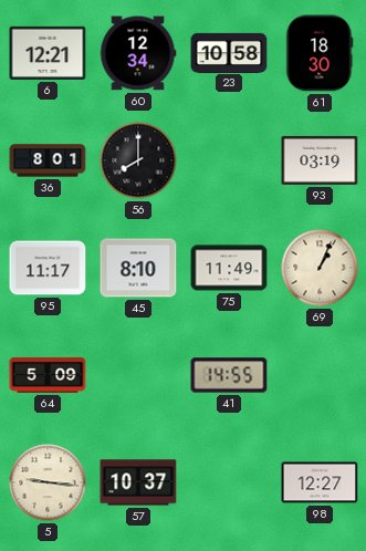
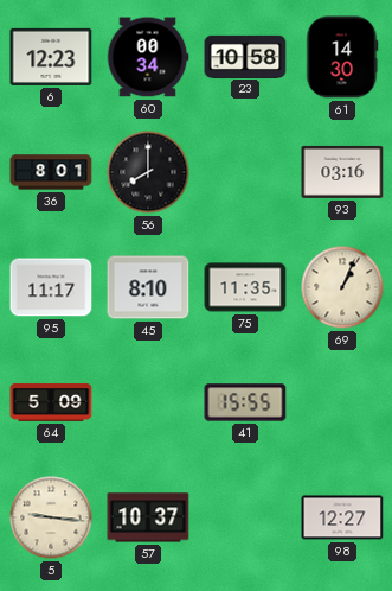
6: 12:21 -> 12:23
60: 12:34 -> 00:34
61: 18:30 -> 14:30
93: 03:19 -> 03:16
75: 11:49 -> 11:35
41: 14:55 -> 15:55
